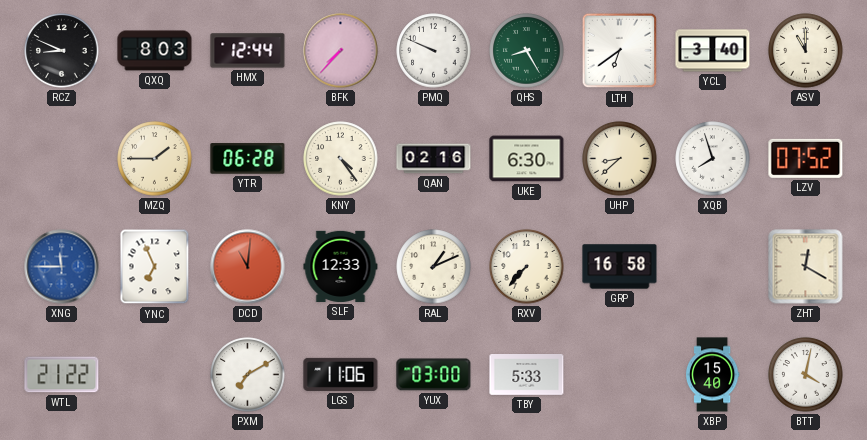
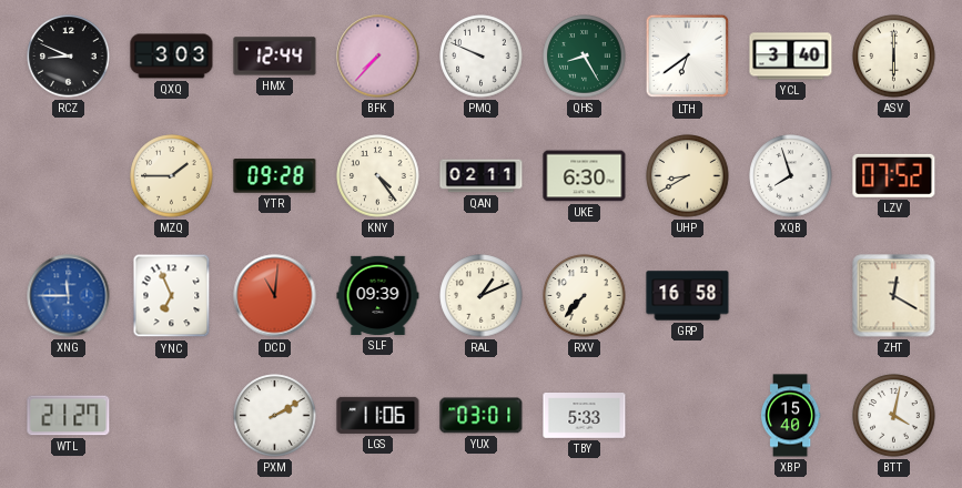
QXQ: 8:03 -> 3:03
ASV: 11:00 -> 6:00
YTR: 06:28 -> 09:28
QAN: 02:16 -> 02:11
UHP: 8:38 -> 8:40
SLF: 12:33 -> 09:39
WTL: 21:22 -> 21:27
PXM: 7:10 -> 2:10
YUX: 03:00 -> 03:01
